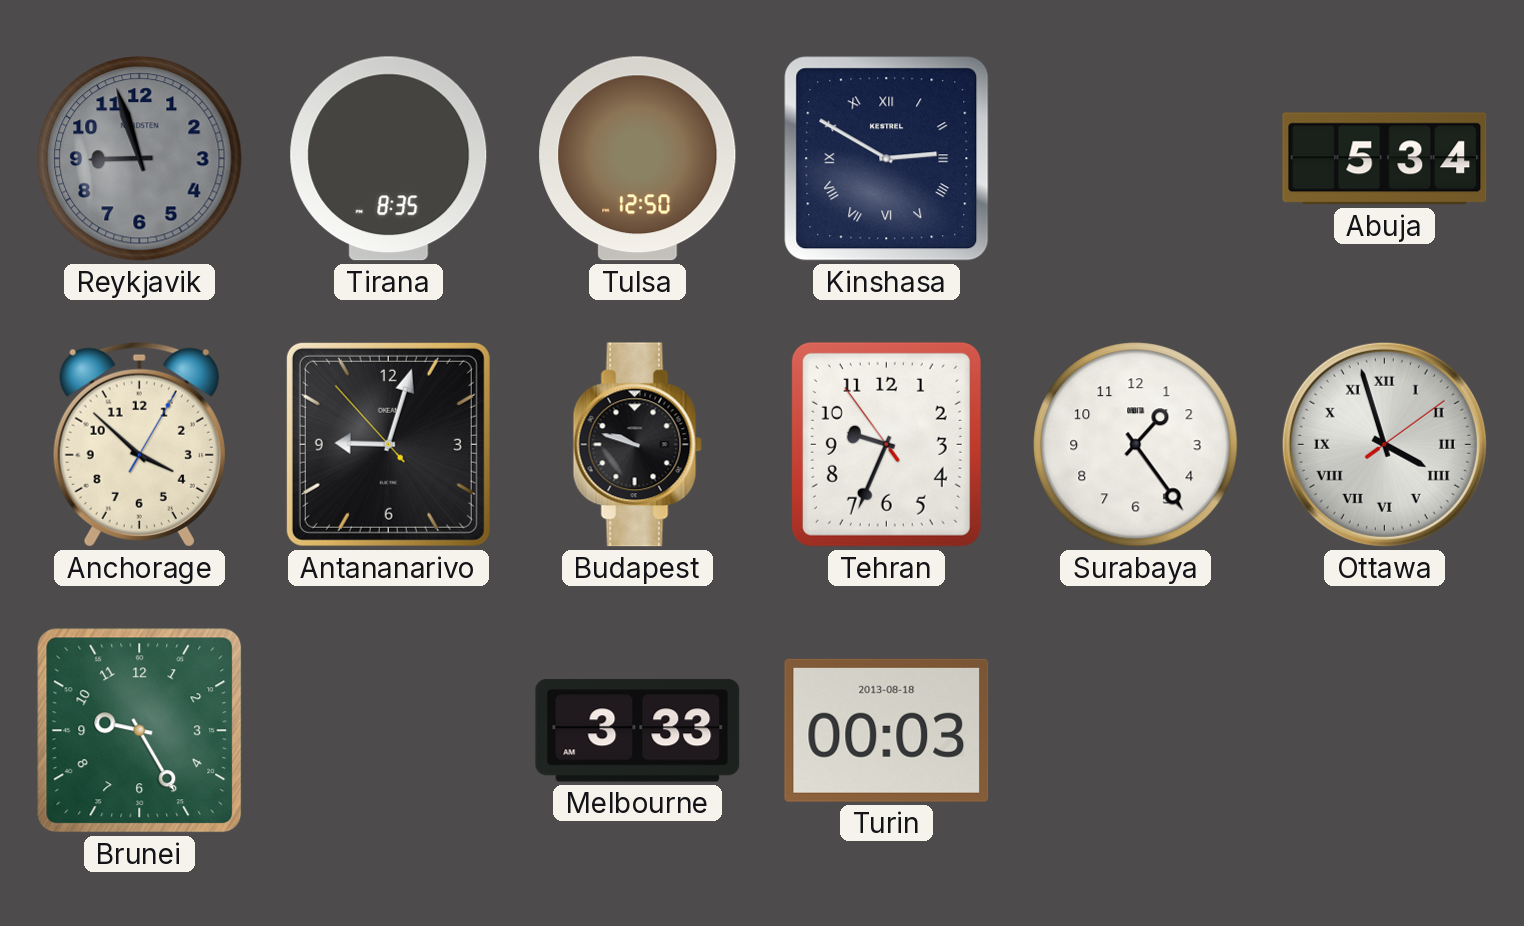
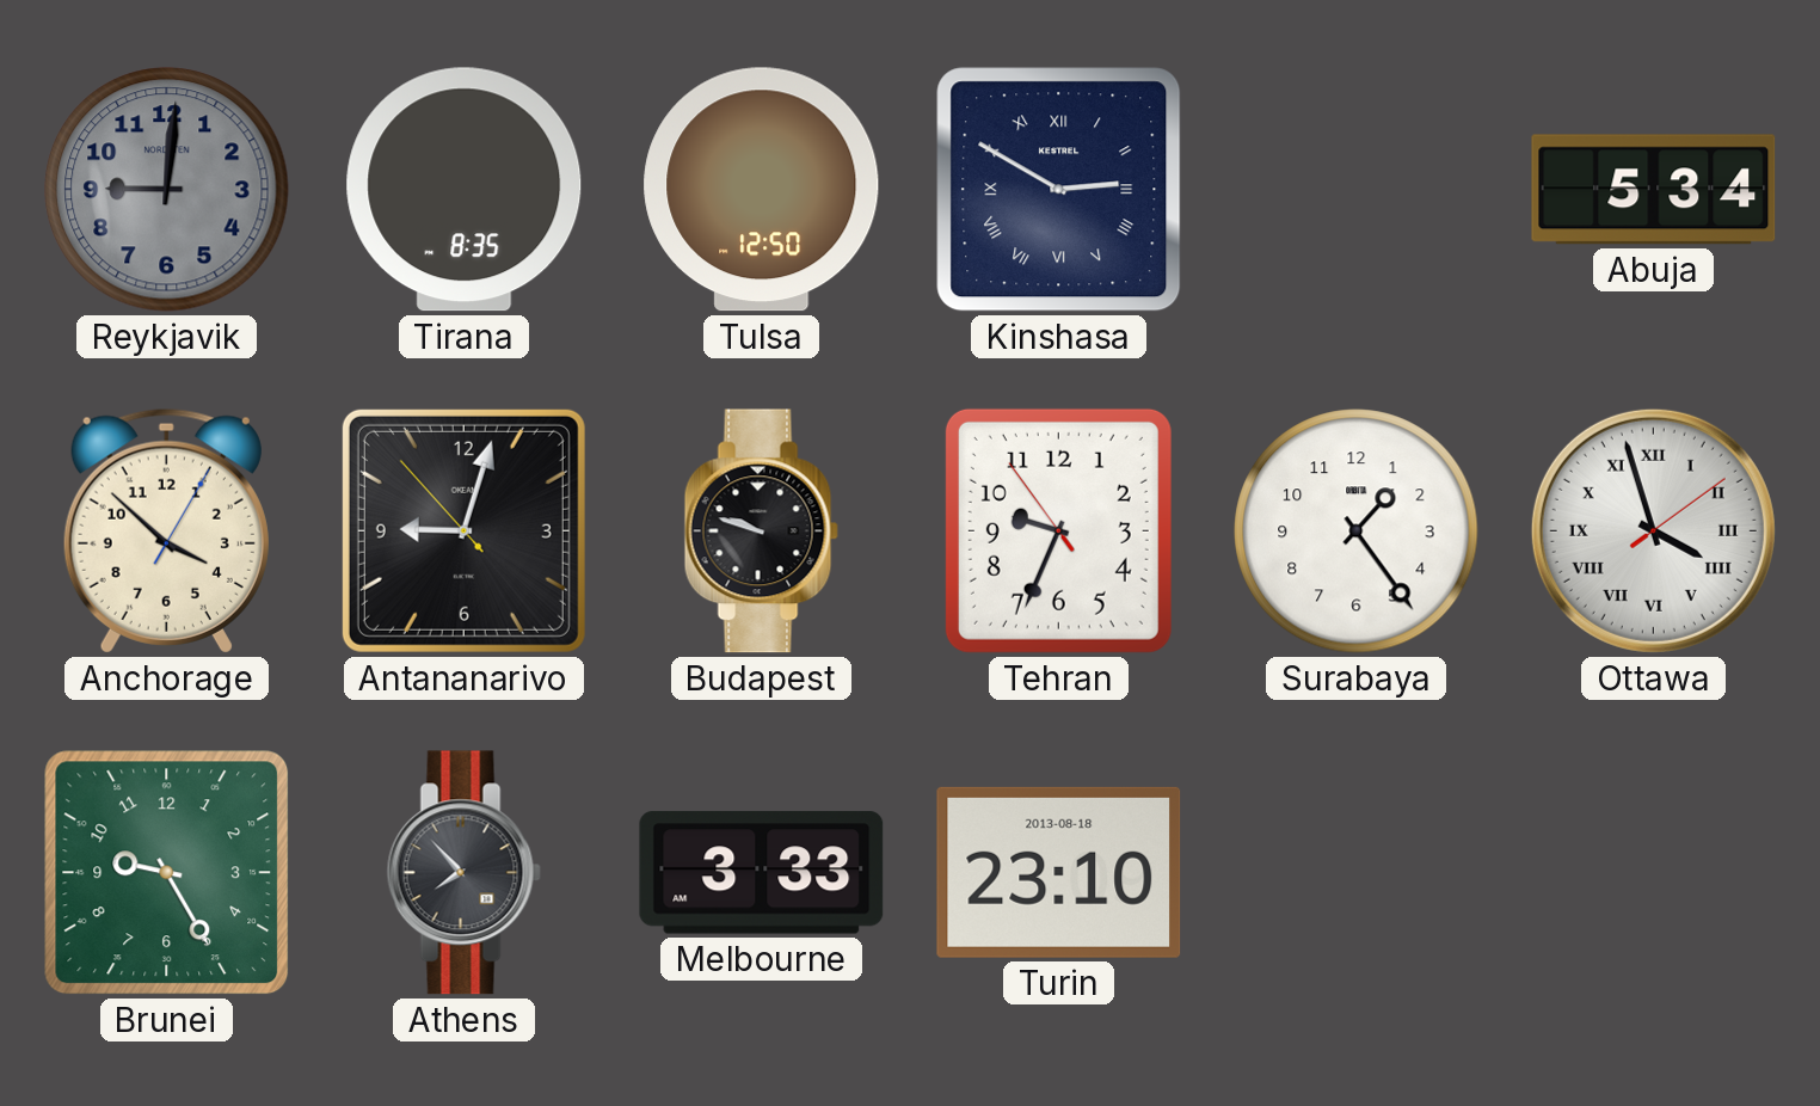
Reykjavik: 8:57 -> 9:01
Athens: none -> 7:53
Turin: 00:03 -> 23:10
